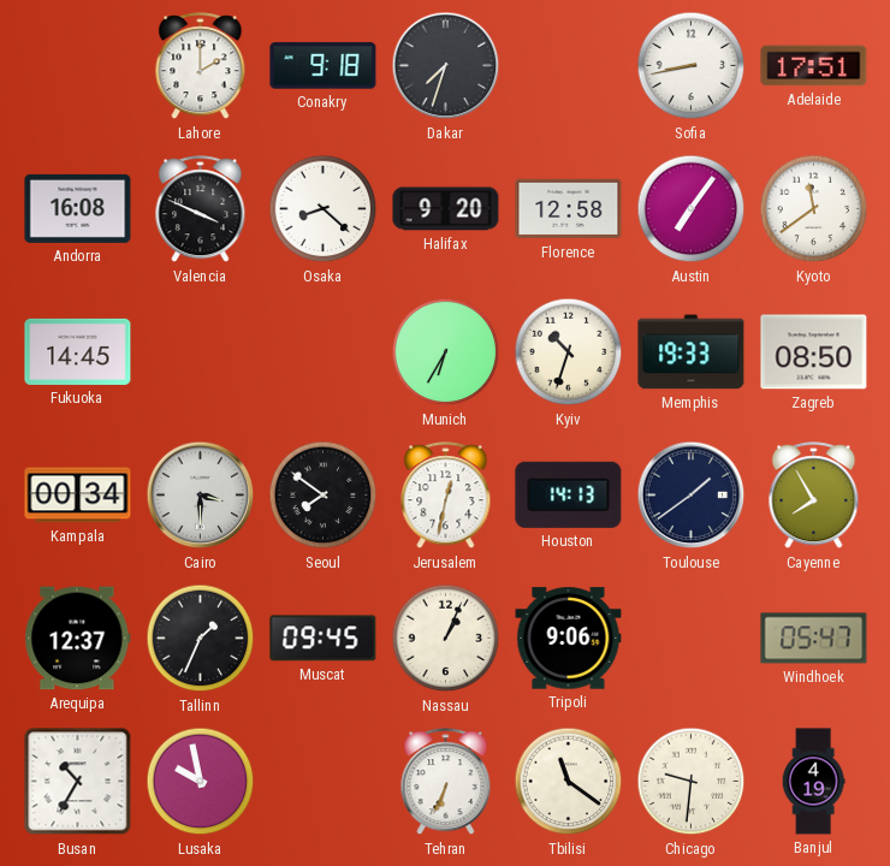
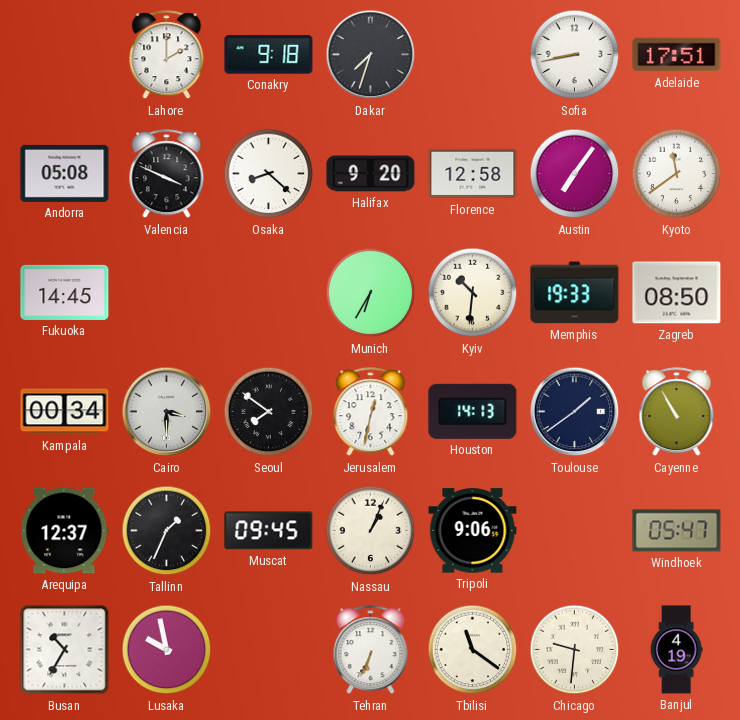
Andorra: 16:08 -> 05:08
Kyiv: 10:33 -> 10:31
Cayenne: 7:55 -> 10:55
